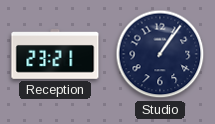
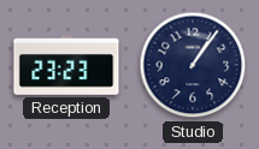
Reception: 23:21 -> 23:23
